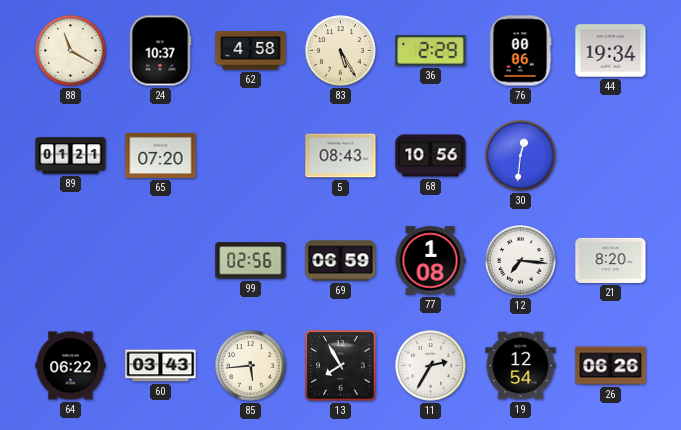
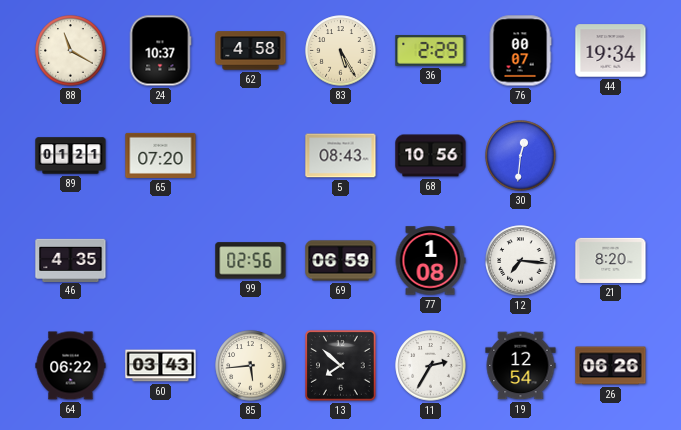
76: 00:06 -> 00:07
46: none -> 4:35
13: 7:55 -> 7:52
